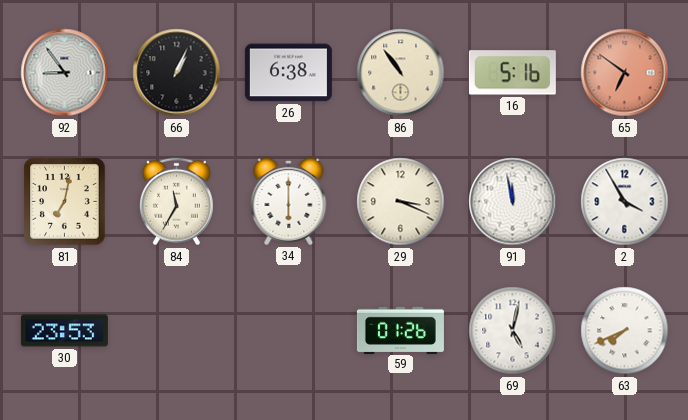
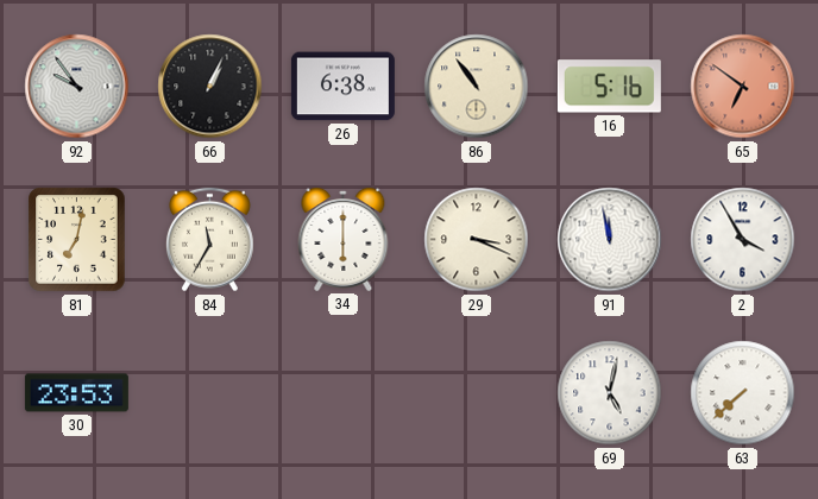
92: 8:54 -> 9:54
59: 01:26 -> none
63: 7:41 -> 7:38
